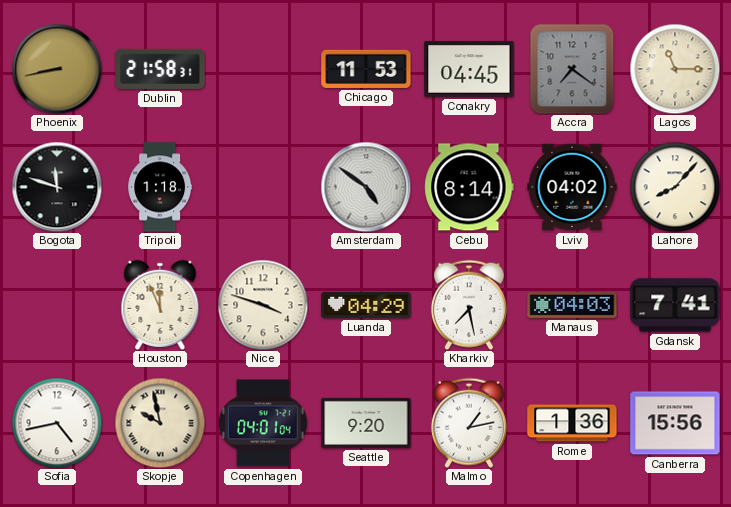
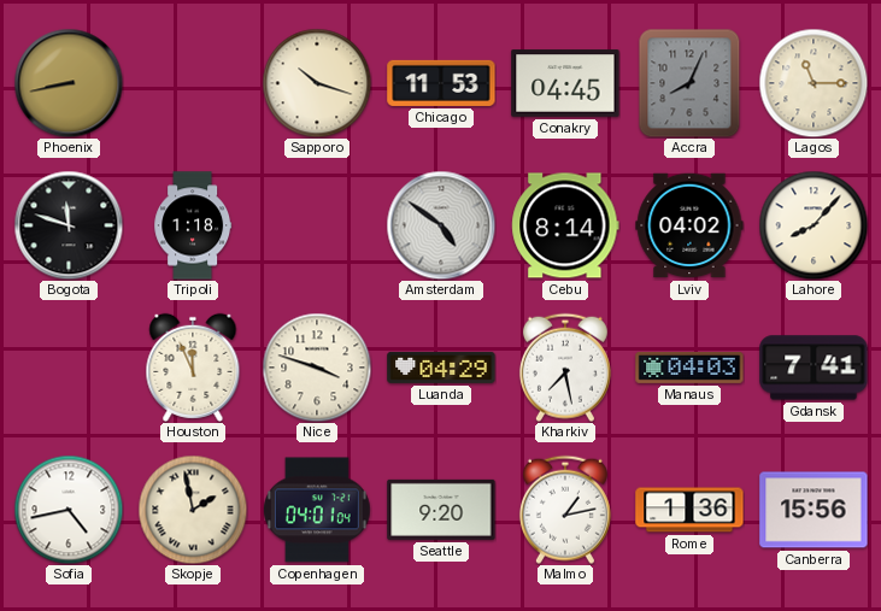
Dublin: 21:58 -> none
Sapporo: none -> 10:18
Accra: 7:21 -> 8:04
Skopje: 9:58 -> 1:58
